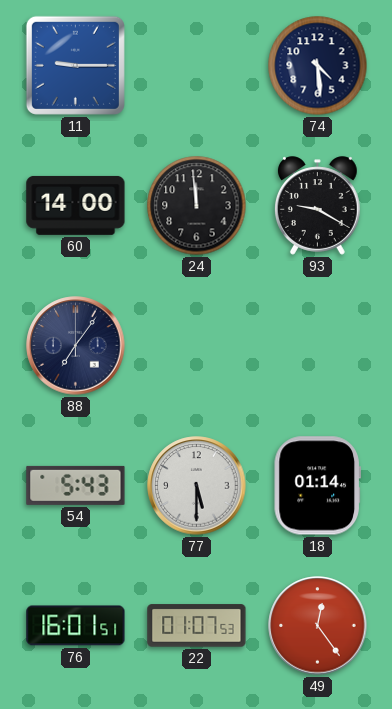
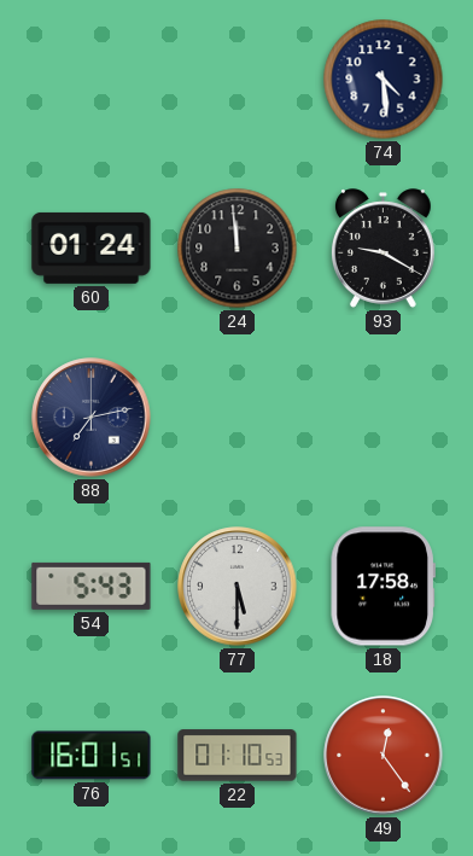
11: 9:15 -> none
60: 14:00 -> 01:24
88: 7:06 -> 7:13
18: 01:14 -> 17:58
22: 01:07 -> 01:10
